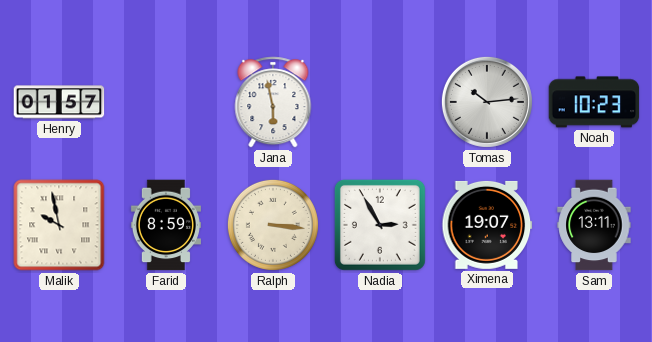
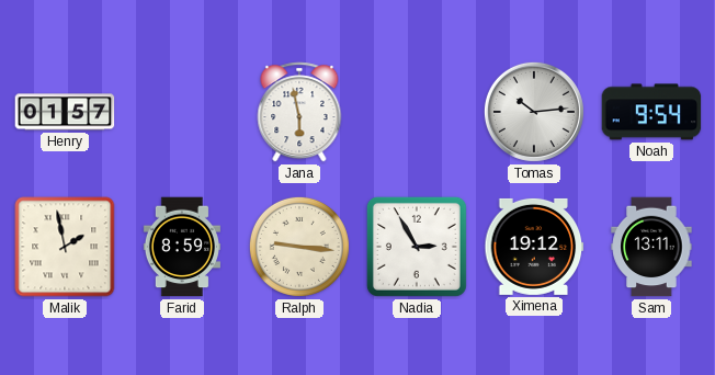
Noah: 10:23 -> 9:54
Malik: 9:58 -> 1:58
Ralph: 3:16 -> 9:16
Ximena: 19:07 -> 19:12
